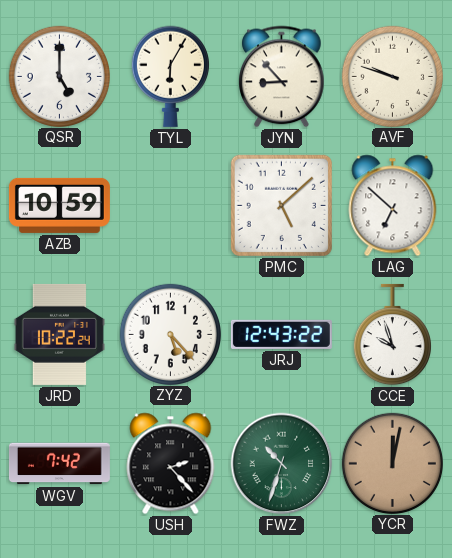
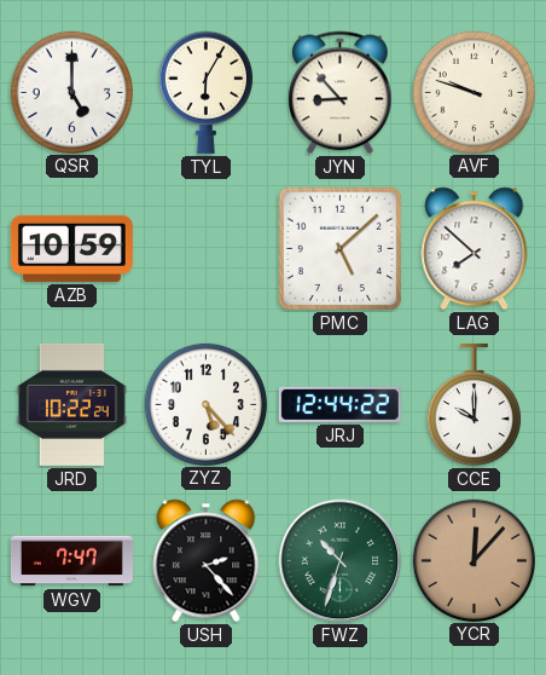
LAG: 6:52 -> 7:52
JRJ: 12:43 -> 12:44
CCE: 9:57 -> 10:00
WGV: 7:42 -> 7:47
YCR: 12:02 -> 12:07
